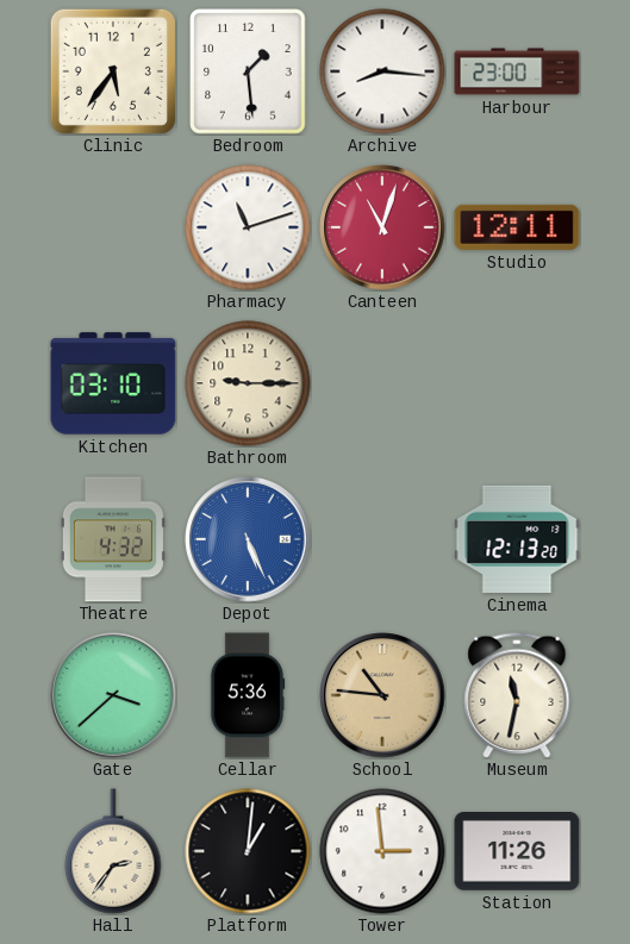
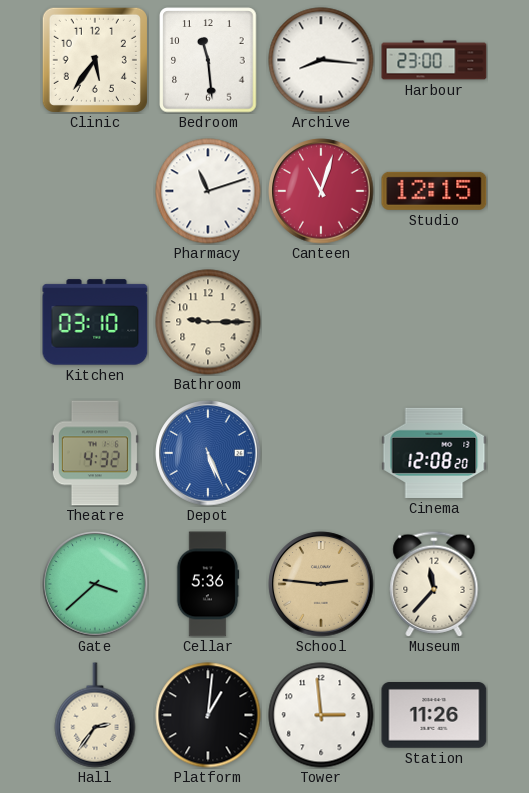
Bedroom: 1:29 -> 11:29
Studio: 12:11 -> 12:15
Cinema: 12:13 -> 12:08
School: 10:46 -> 2:46
Museum: 11:32 -> 11:37
